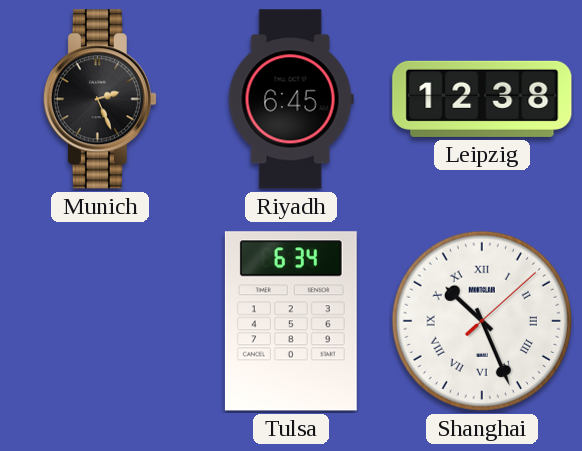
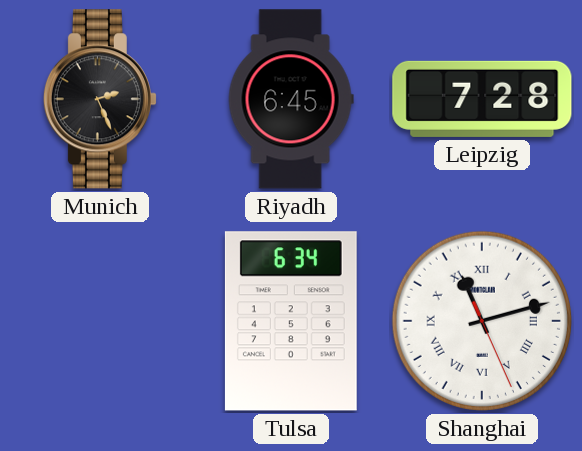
Leipzig: 12:38 -> 7:28
Shanghai: 10:26 -> 11:12
